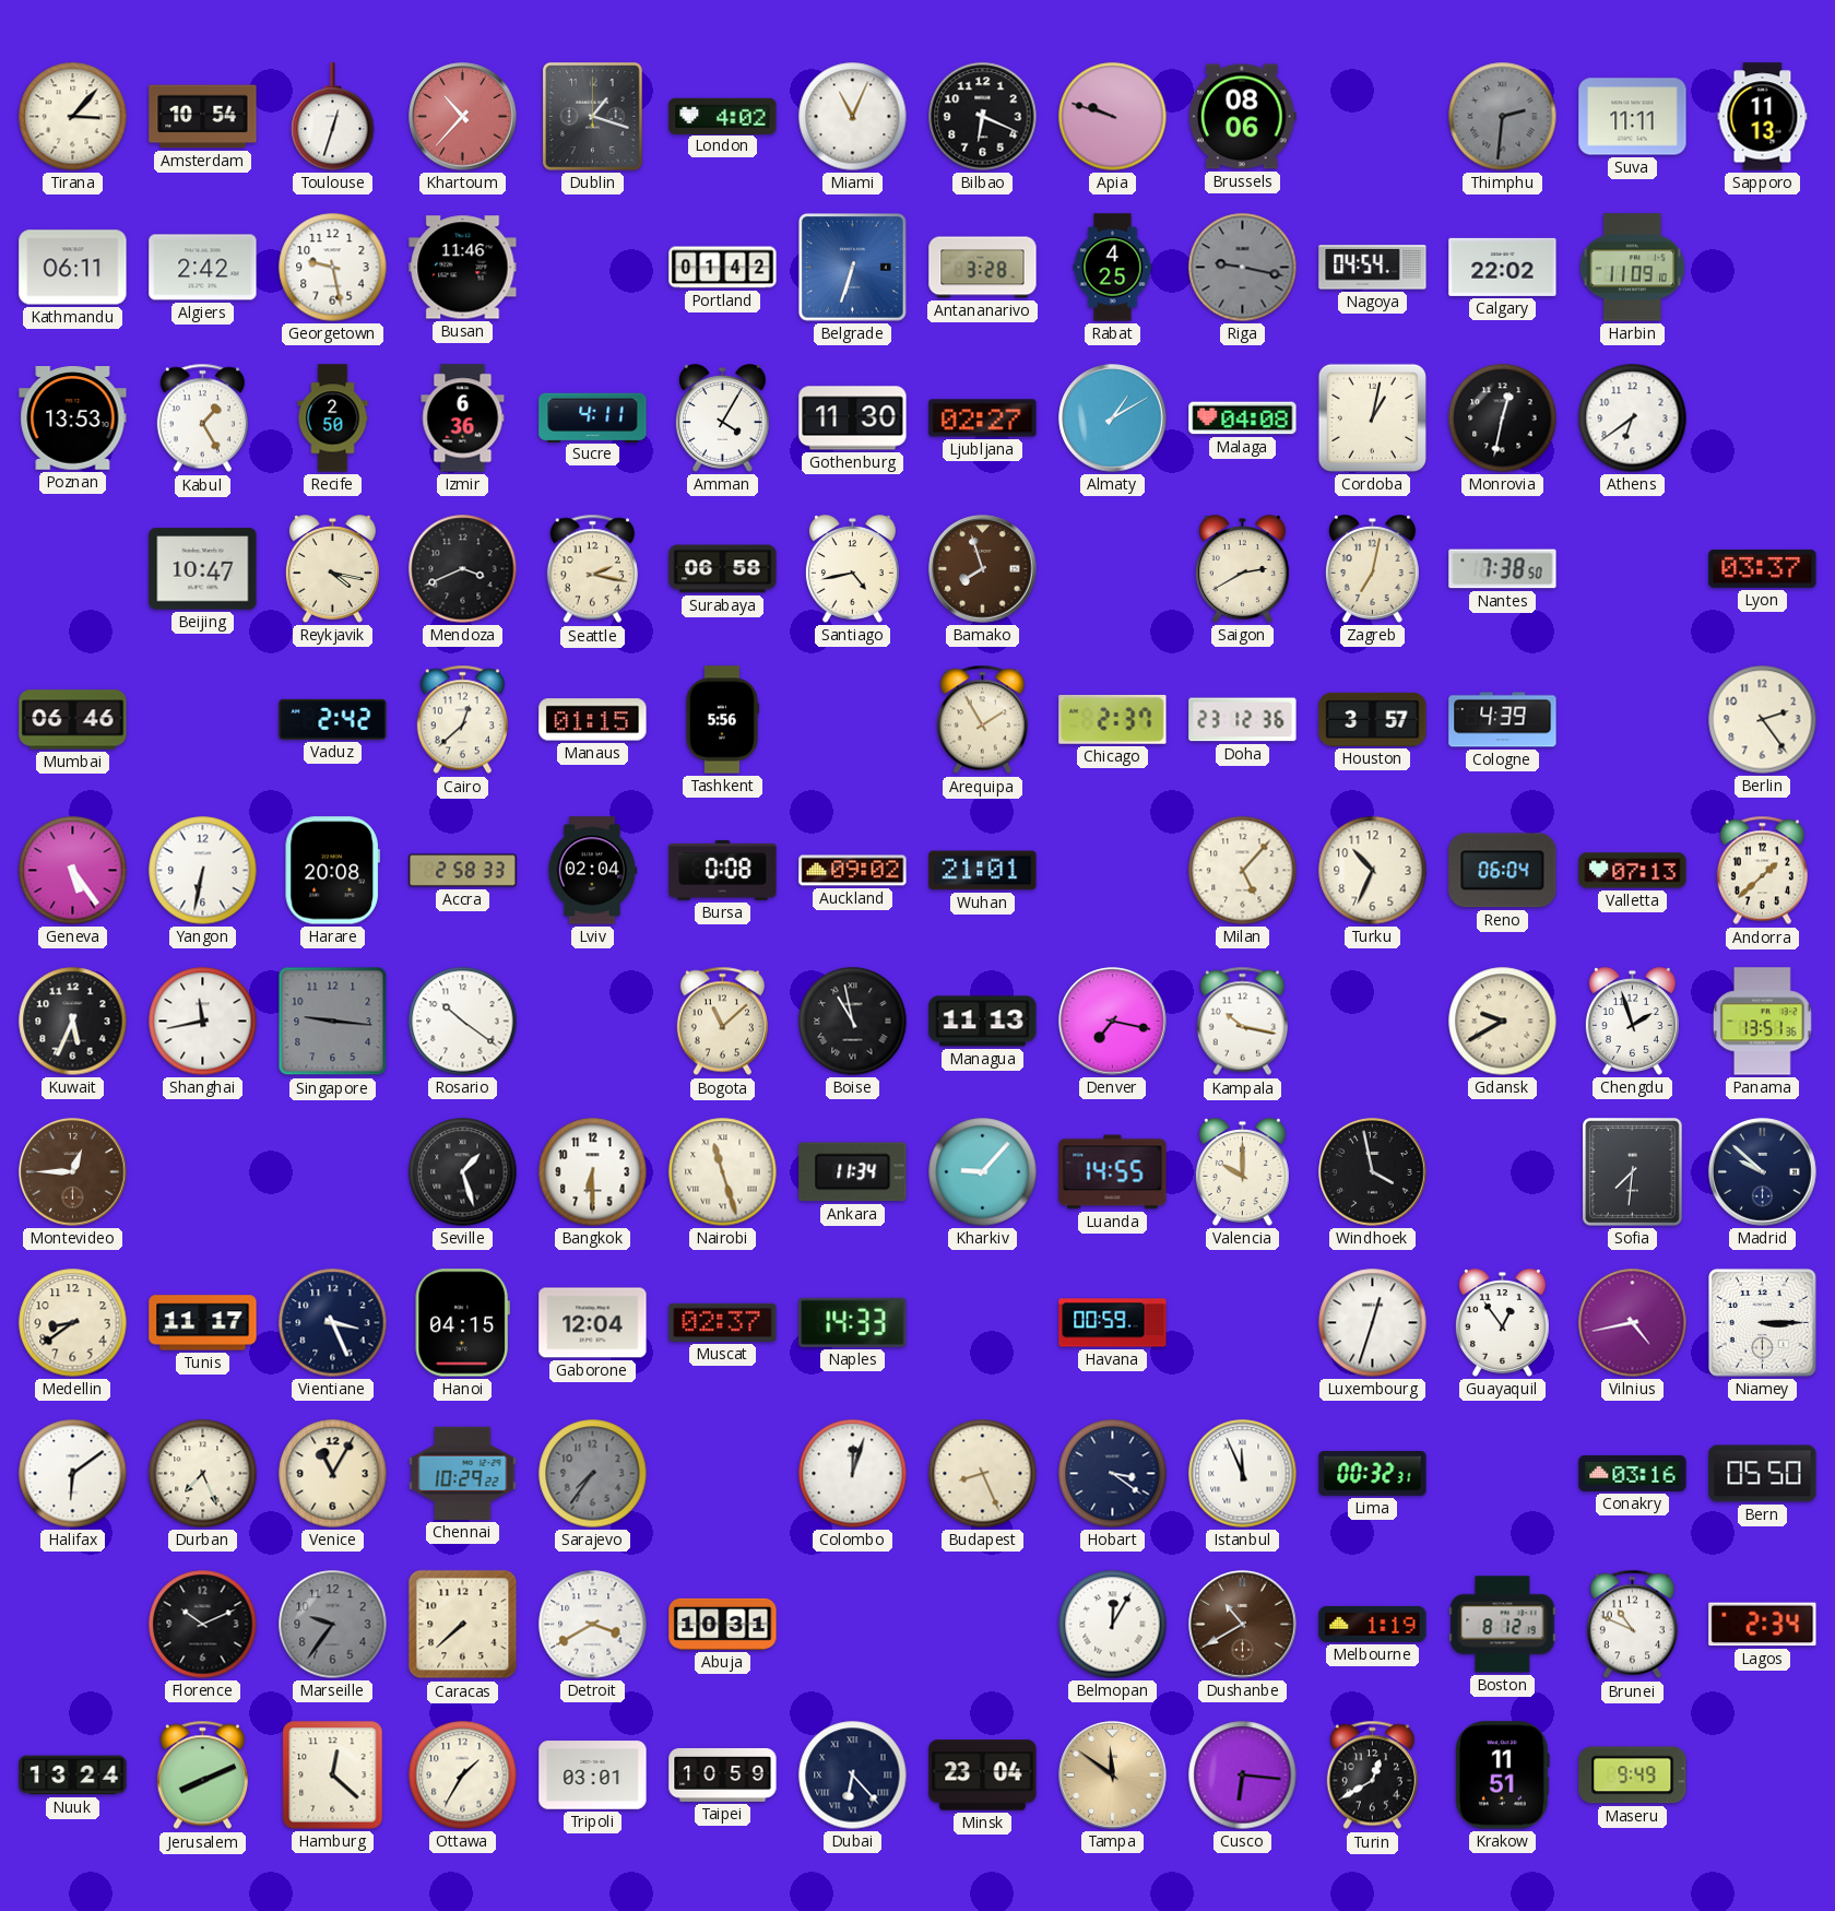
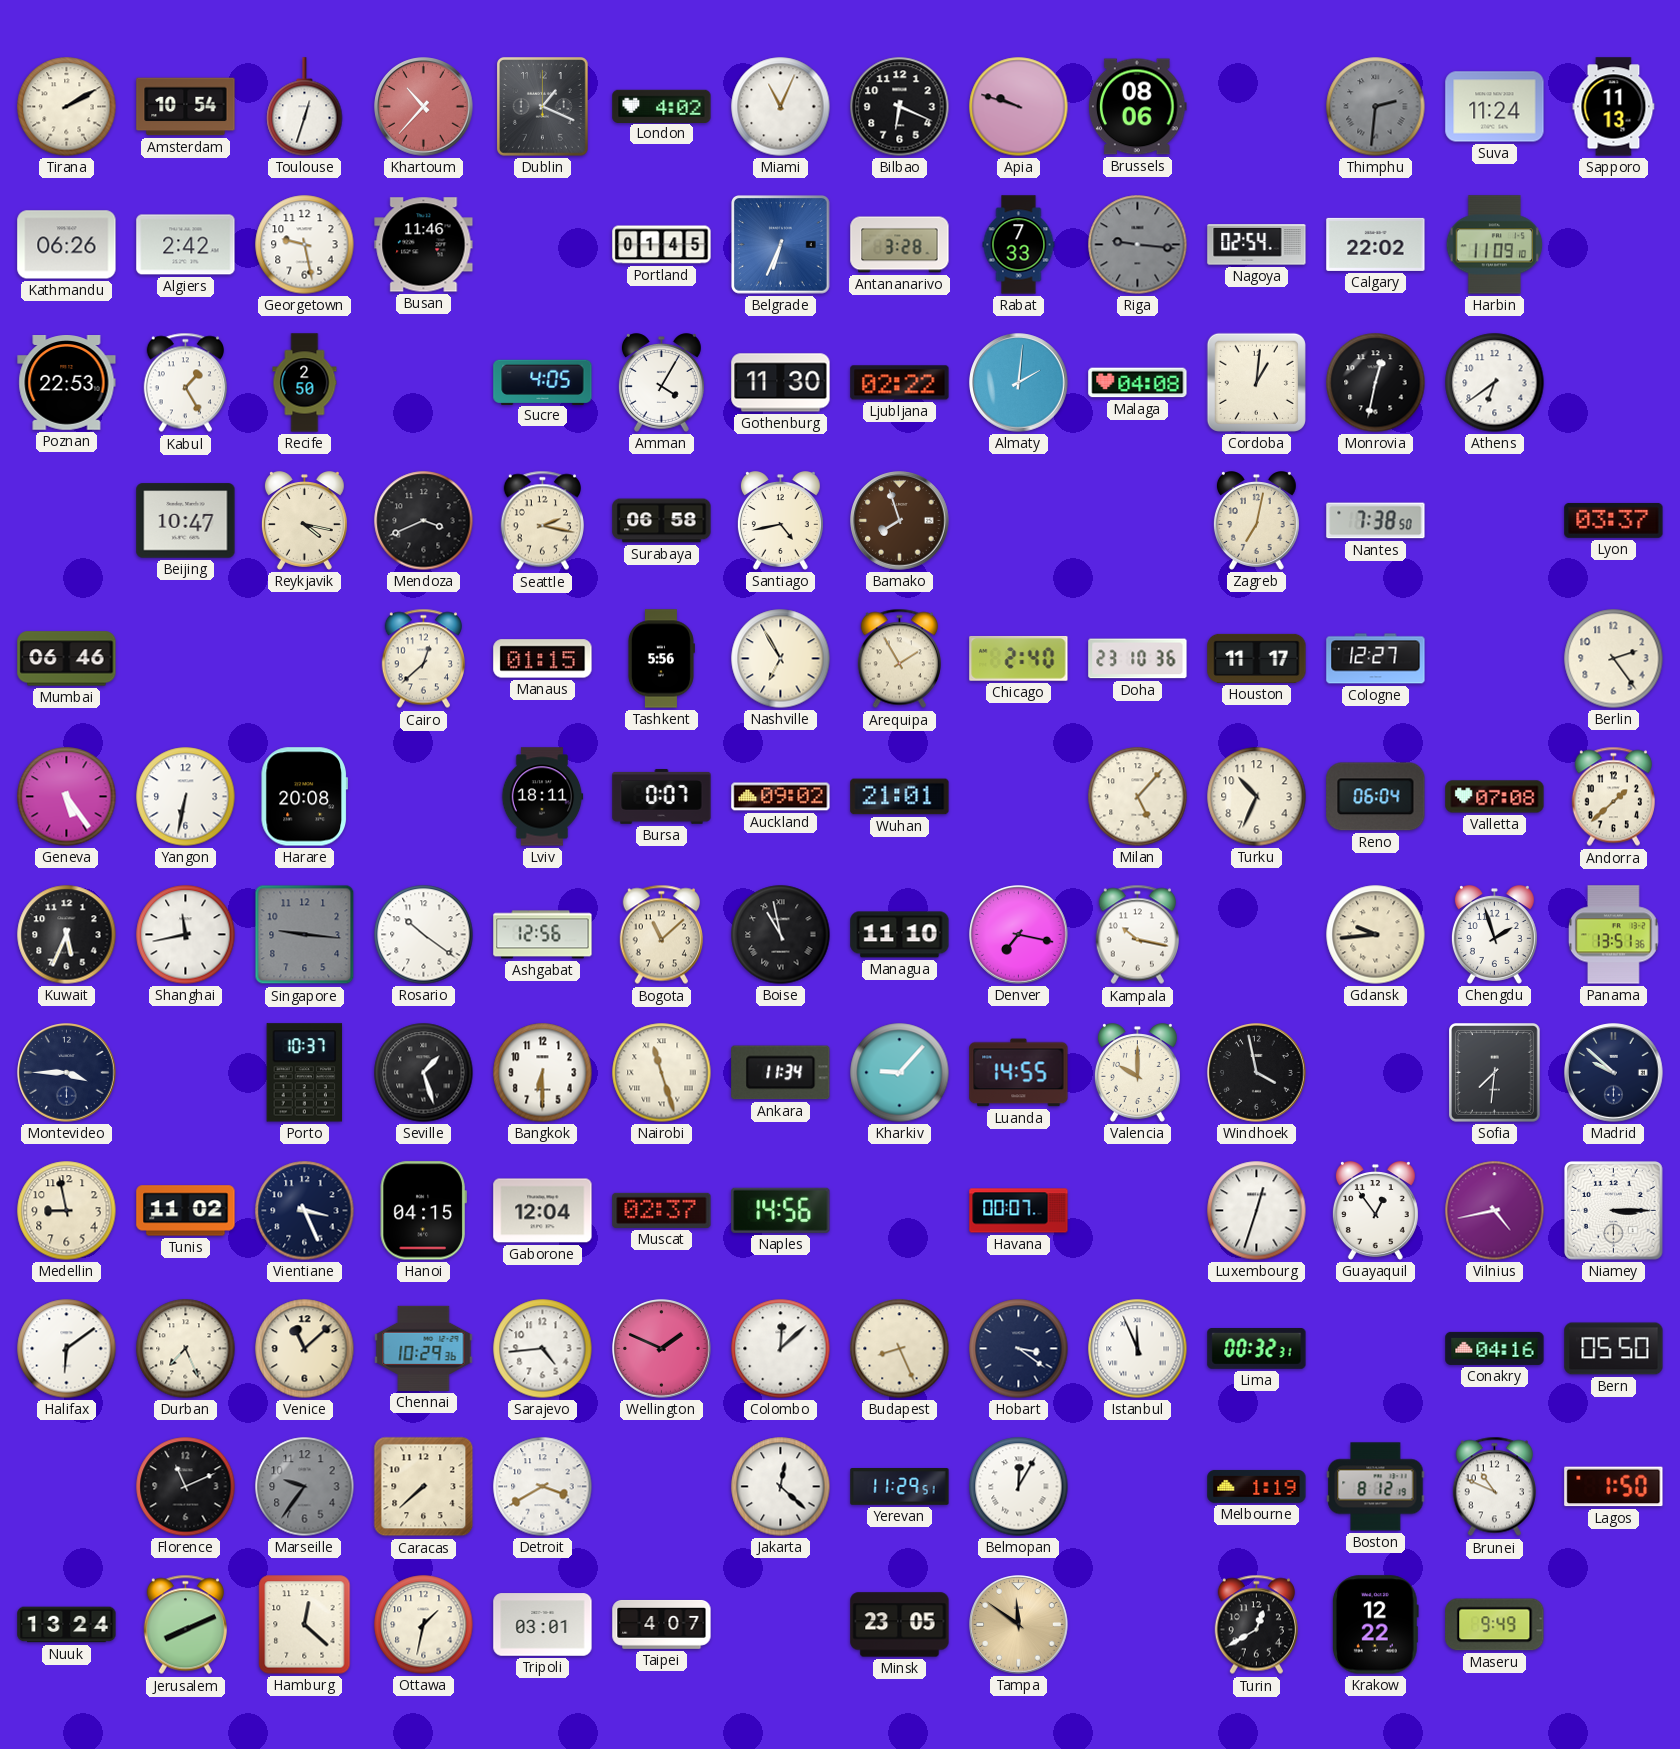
Tirana: 3:07 -> 2:10
Dublin: 1:18 -> 1:19
Suva: 11:11 -> 11:24
Kathmandu: 06:11 -> 06:26
Portland: 01:42 -> 01:45
Belgrade: 6:33 -> 6:34
Rabat: 4:25 -> 7:33
Riga: 9:17 -> 9:16
Nagoya: 04:54 -> 02:54
Poznan: 13:53 -> 22:53
Izmir: 6:36 -> none
Sucre: 4:11 -> 4:05
Ljubljana: 02:27 -> 02:22
Almaty: 1:10 -> 2:01
Cordoba: 1:02 -> 1:01
Saigon: 2:40 -> none
Vaduz: 2:42 -> none
Nashville: none -> 6:55
Chicago: 2:37 -> 2:40
Doha: 23:12 -> 23:10
Houston: 3:57 -> 11:17
Cologne: 4:39 -> 12:27
Accra: 2:58 -> none
Lviv: 02:04 -> 18:11
Bursa: 0:08 -> 0:07
Valletta: 07:13 -> 07:08
Ashgabat: none -> 12:56
Managua: 11:13 -> 11:10
Gdansk: 9:40 -> 9:44
Montevideo: 12:45 -> 3:45
Montevideo dial: brown -> navy
Porto: none -> 10:37
Medellin: 8:39 -> 8:58
Tunis: 11:17 -> 11:02
Naples: 14:33 -> 14:56
Havana: 00:59 -> 00:07
Venice: 11:05 -> 11:08
Chennai: 10:29:22 -> 10:29:36
Sarajevo: 7:36 -> 4:44
Sarajevo dial: grey -> white
Wellington: none -> 1:49
Colombo: 12:03 -> 12:08
Conakry: 03:16 -> 04:16
Florence: 10:11 -> 11:11
Abuja: 10:31 -> none
Jakarta: none -> 12:22
Yerevan: none -> 11:29
Dushanbe: 10:40 -> none
Lagos: 2:34 -> 1:50
Ottawa: 1:35 -> 1:32
Taipei: 10:59 -> 4:07
Dubai: 6:23 -> none
Minsk: 23:04 -> 23:05
Cusco: 6:16 -> none
Krakow: 11:51 -> 12:22
